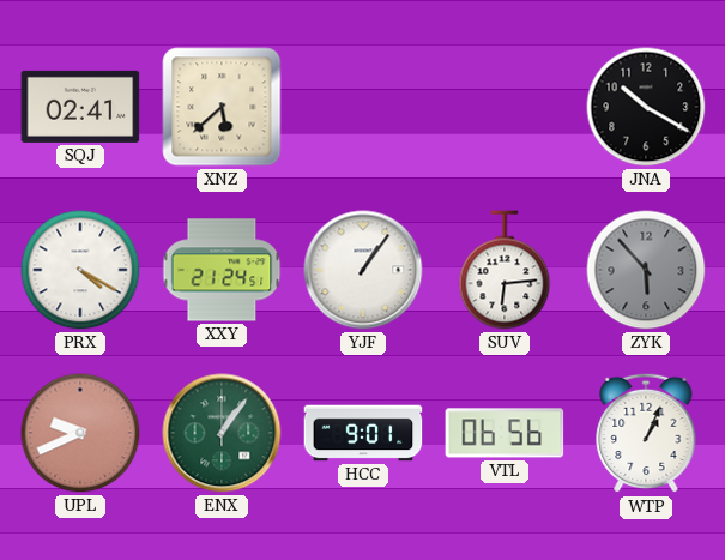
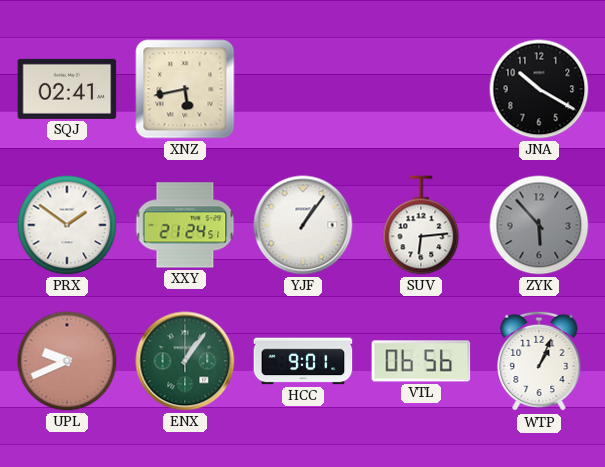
XNZ: 5:38 -> 5:43
PRX: 4:20 -> 1:51
